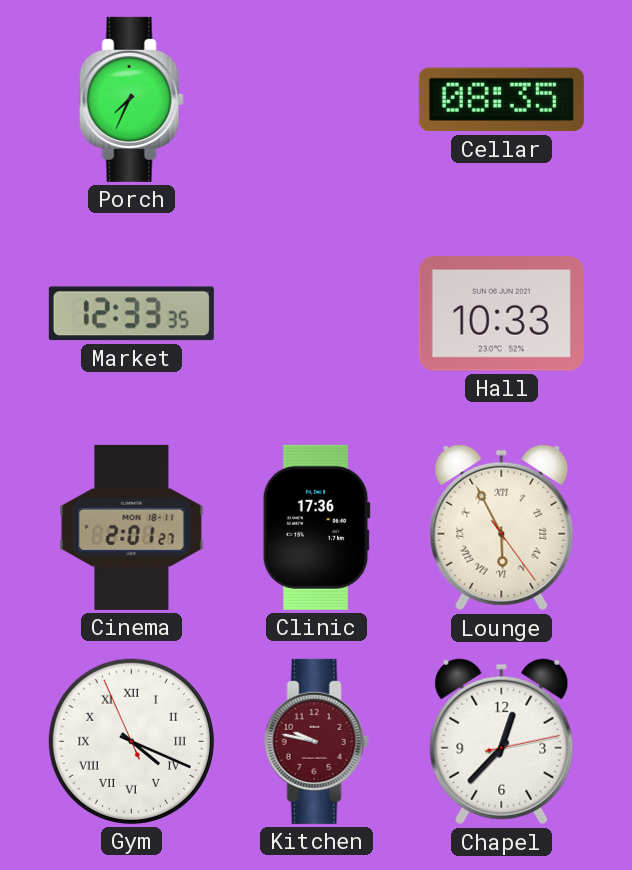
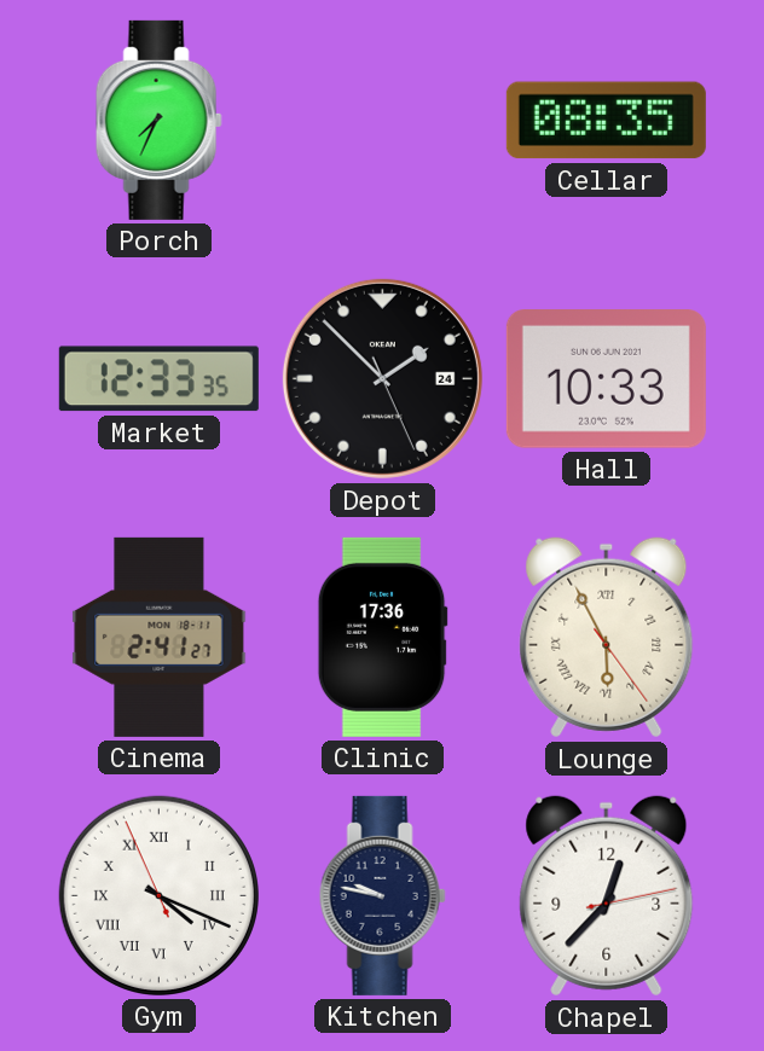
Depot: none -> 1:52
Cinema: 2:01 -> 2:41
Kitchen dial: burgundy -> navy
